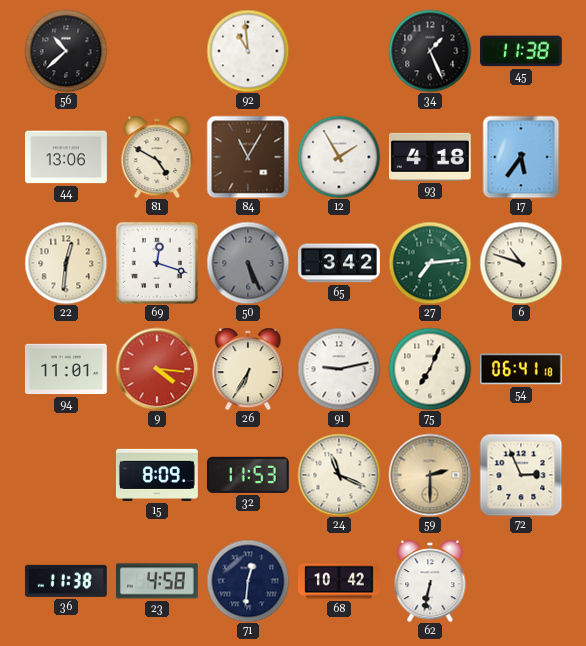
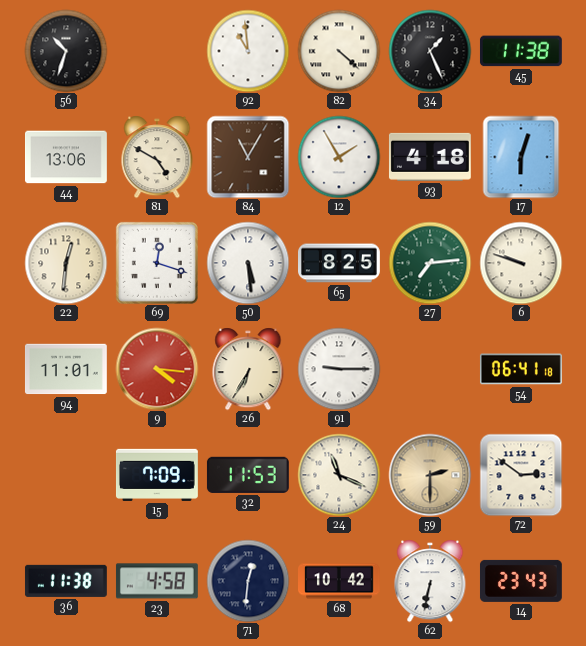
56: 10:38 -> 10:33
82: none -> 4:22
17: 5:36 -> 6:03
50: 5:26 -> 5:29
50 dial: grey -> white
65: 3:42 -> 8:25
6: 10:48 -> 9:48
91: 9:13 -> 9:15
75: 7:04 -> none
15: 8:09 -> 7:09
72: 2:56 -> 2:51
14: none -> 23:43
